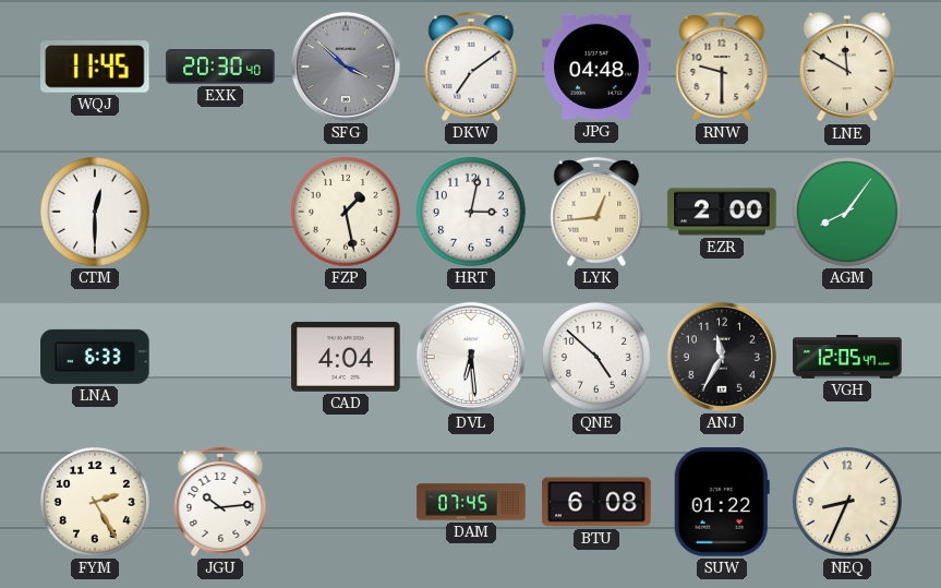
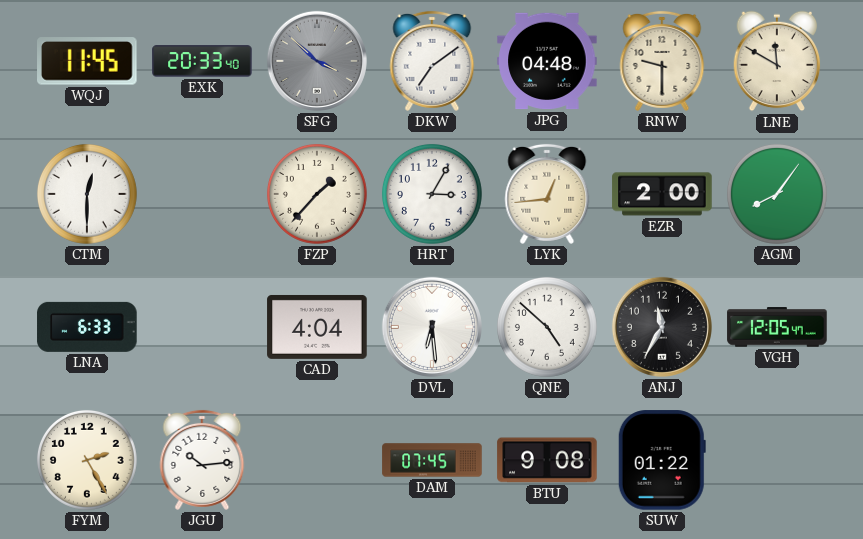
EXK: 20:30 -> 20:33
FZP: 1:28 -> 1:37
HRT: 3:02 -> 3:05
BTU: 6:08 -> 9:08
NEQ: 8:34 -> none
